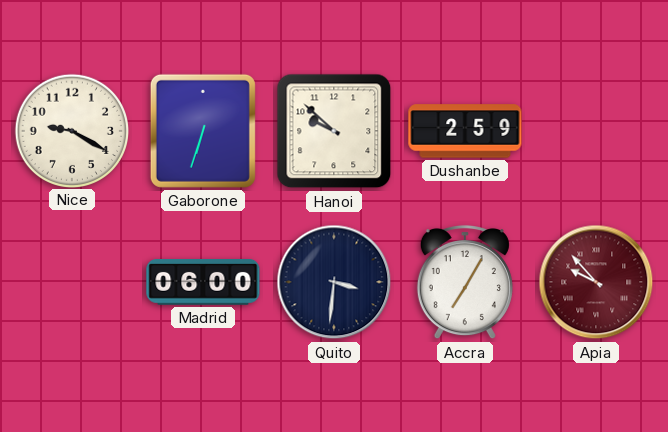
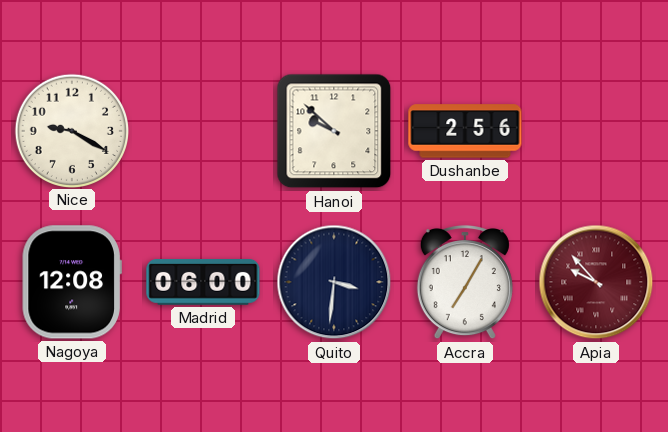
Gaborone: 6:33 -> none
Dushanbe: 2:59 -> 2:56
Nagoya: none -> 12:08
